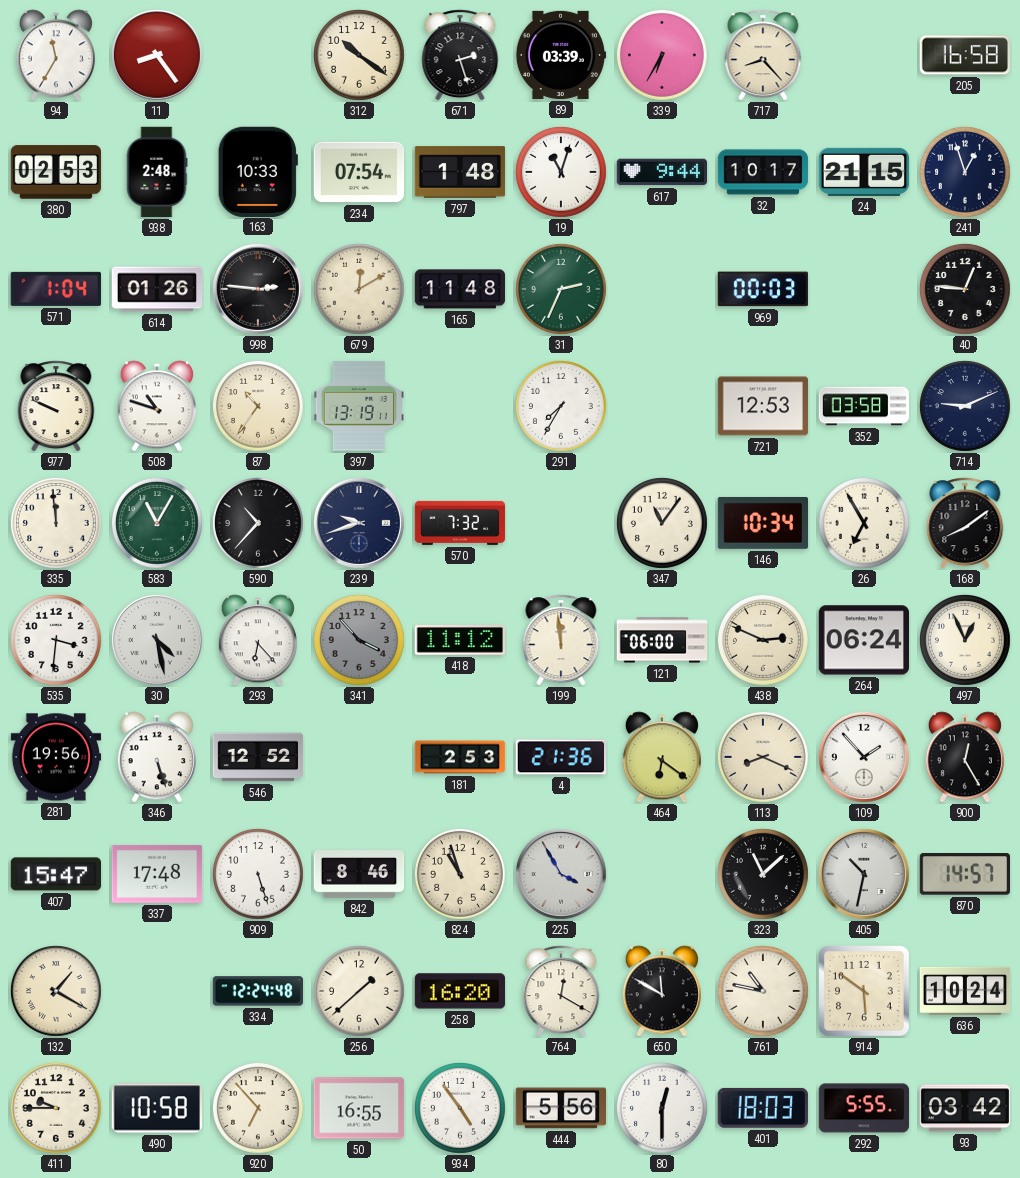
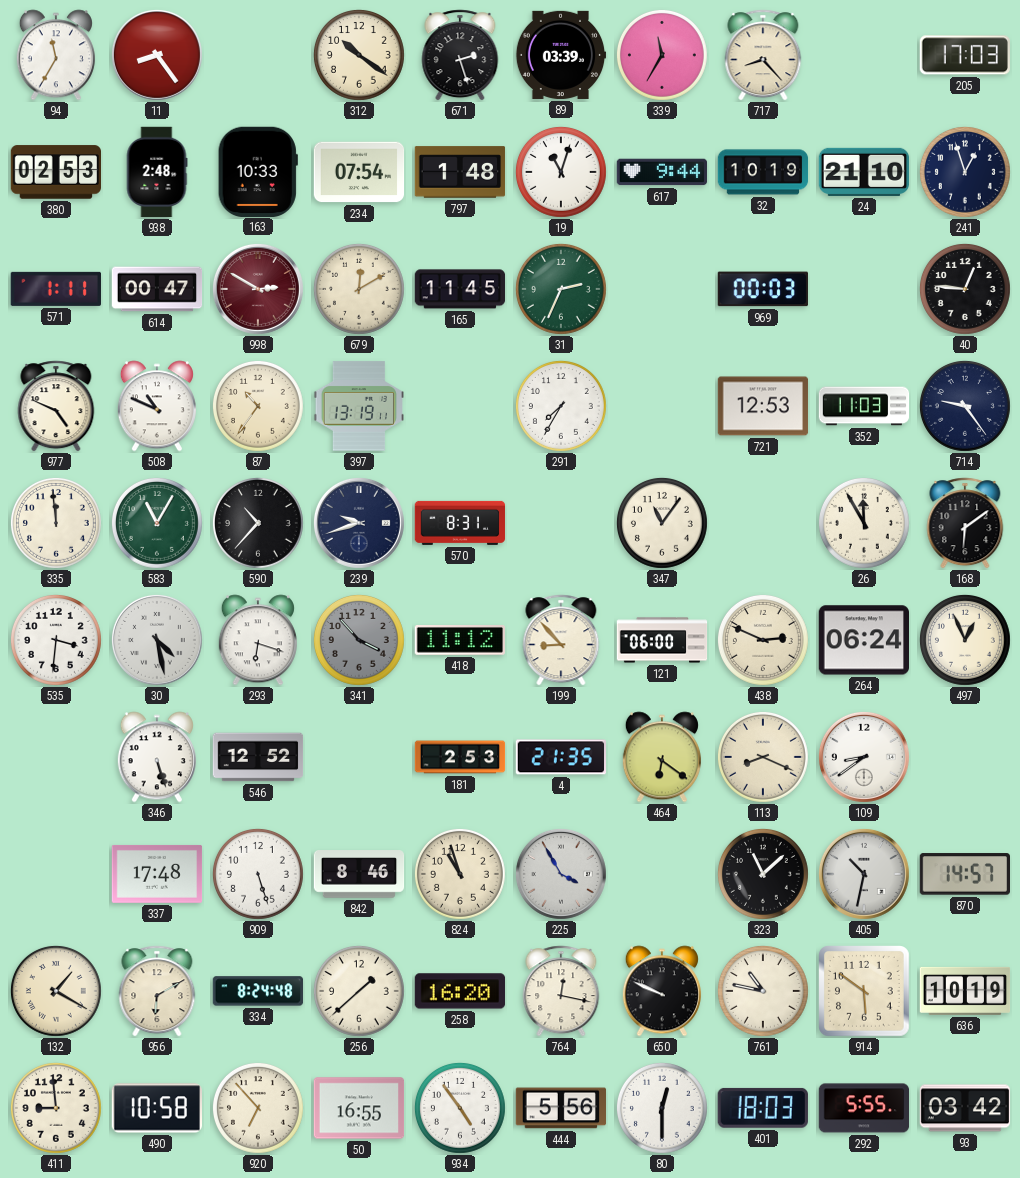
339: 6:35 -> 11:35
205: 16:58 -> 17:03
32: 10:17 -> 10:19
24: 21:15 -> 21:10
571: 1:04 -> 1:11
614: 01:26 -> 00:47
998: 2:46 -> 2:50
998 dial: black -> burgundy
165: 11:48 -> 11:45
977: 9:49 -> 4:49
508: 10:48 -> 10:49
352: 03:58 -> 11:03
714: 9:11 -> 9:24
570: 7:32 -> 8:31
146: 10:34 -> none
26: 6:55 -> 11:55
168: 8:09 -> 6:09
293: 6:23 -> 6:18
199: 11:59 -> 8:53
281: 19:56 -> none
4: 21:36 -> 21:35
109: 1:53 -> 8:39
900: 12:25 -> none
407: 15:47 -> none
956: none -> 6:10
334: 12:24 -> 8:24
764: 12:20 -> 12:17
650: 11:50 -> 9:49
636: 10:24 -> 10:19
411: 9:45 -> 8:59
